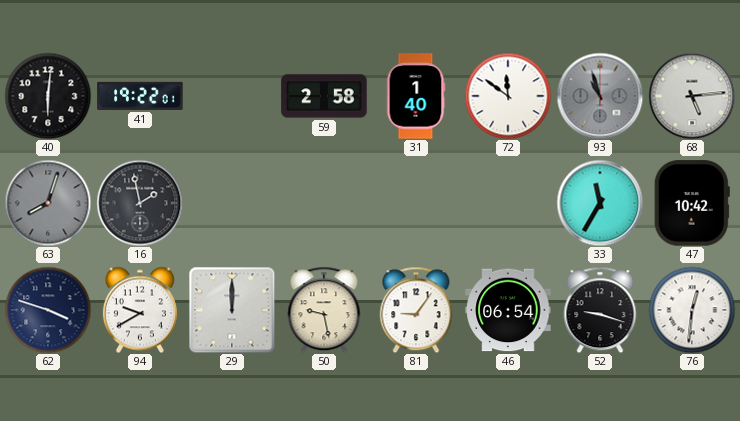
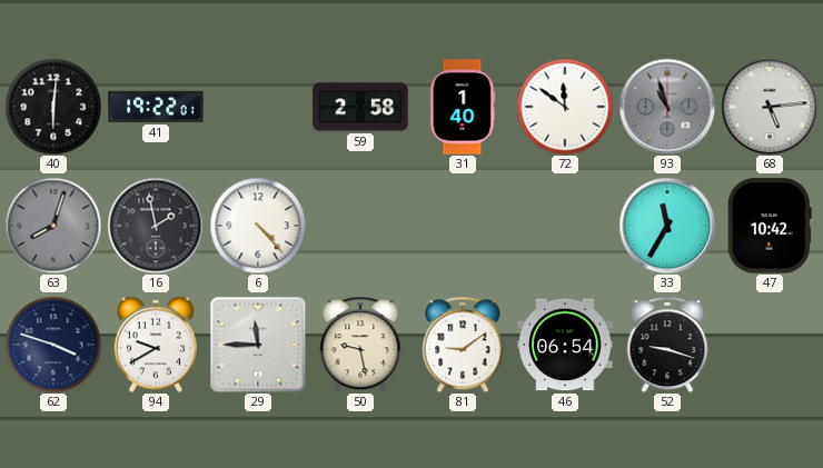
6: none -> 4:23
29: 12:00 -> 11:45
81: 9:06 -> 9:09
76: 12:31 -> none
